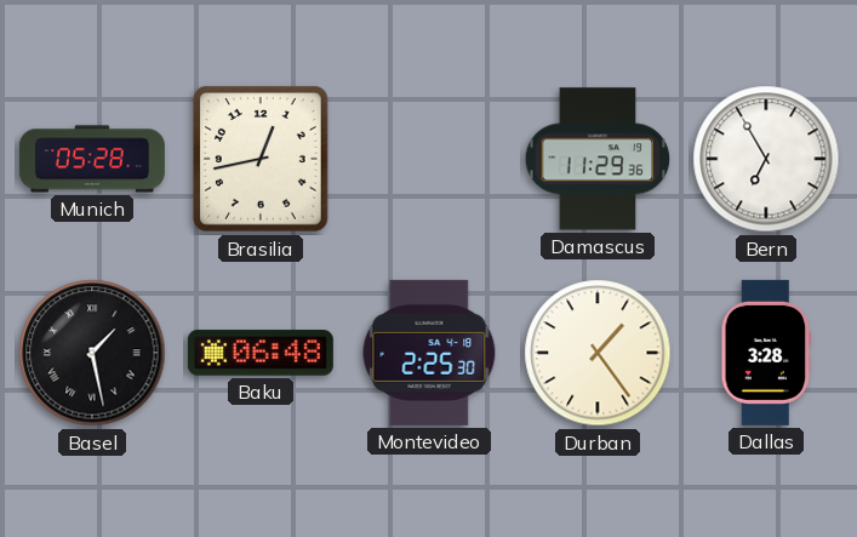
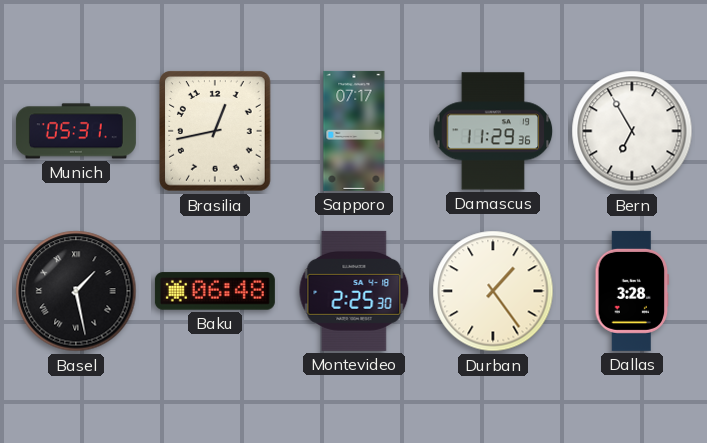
Munich: 05:28 -> 05:31
Sapporo: none -> 07:17
